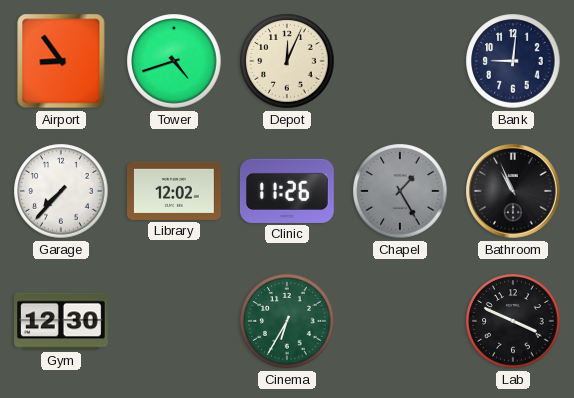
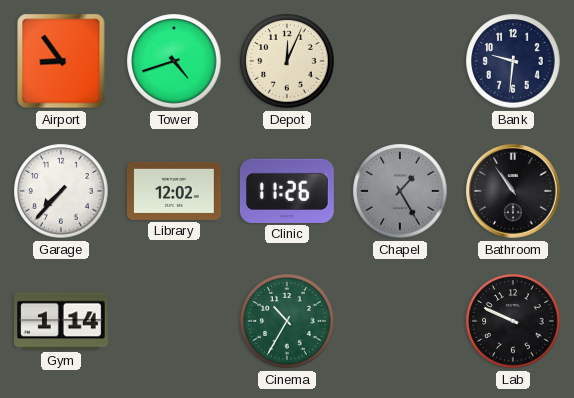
Bank: 9:01 -> 9:31
Bathroom: 10:56 -> 10:54
Gym: 12:30 -> 1:14
Cinema: 6:35 -> 10:35
Lab: 3:49 -> 9:49
